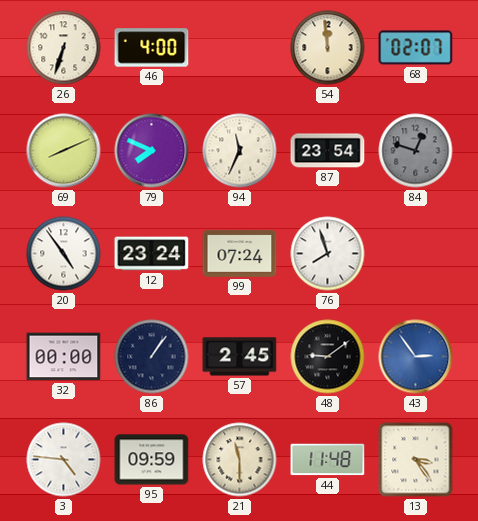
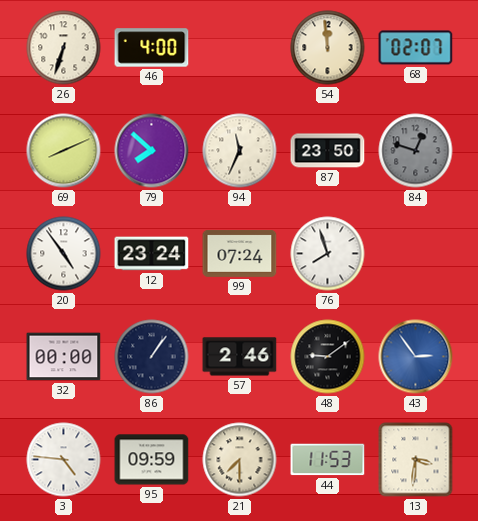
79: 7:49 -> 7:52
87: 23:54 -> 23:50
57: 2:45 -> 2:46
21: 11:30 -> 7:30
44: 11:48 -> 11:53
13: 3:24 -> 3:31
